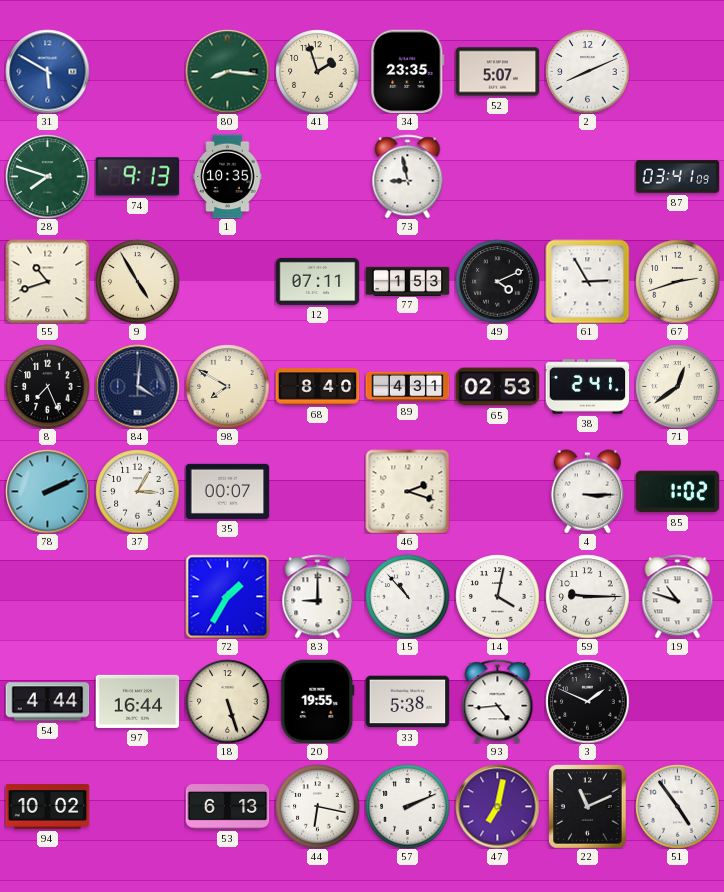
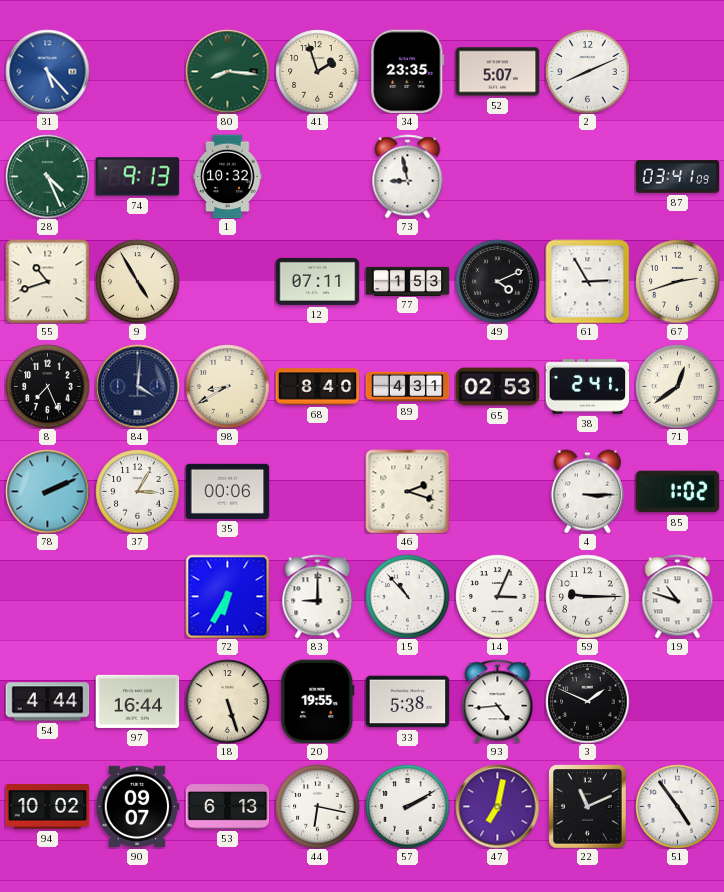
31: 5:50 -> 5:23
28: 7:48 -> 4:26
1: 10:35 -> 10:32
98: 7:50 -> 8:40
35: 00:07 -> 00:06
72: 1:35 -> 6:35
14: 4:02 -> 3:04
90: none -> 09:07
57: 2:11 -> 2:10
